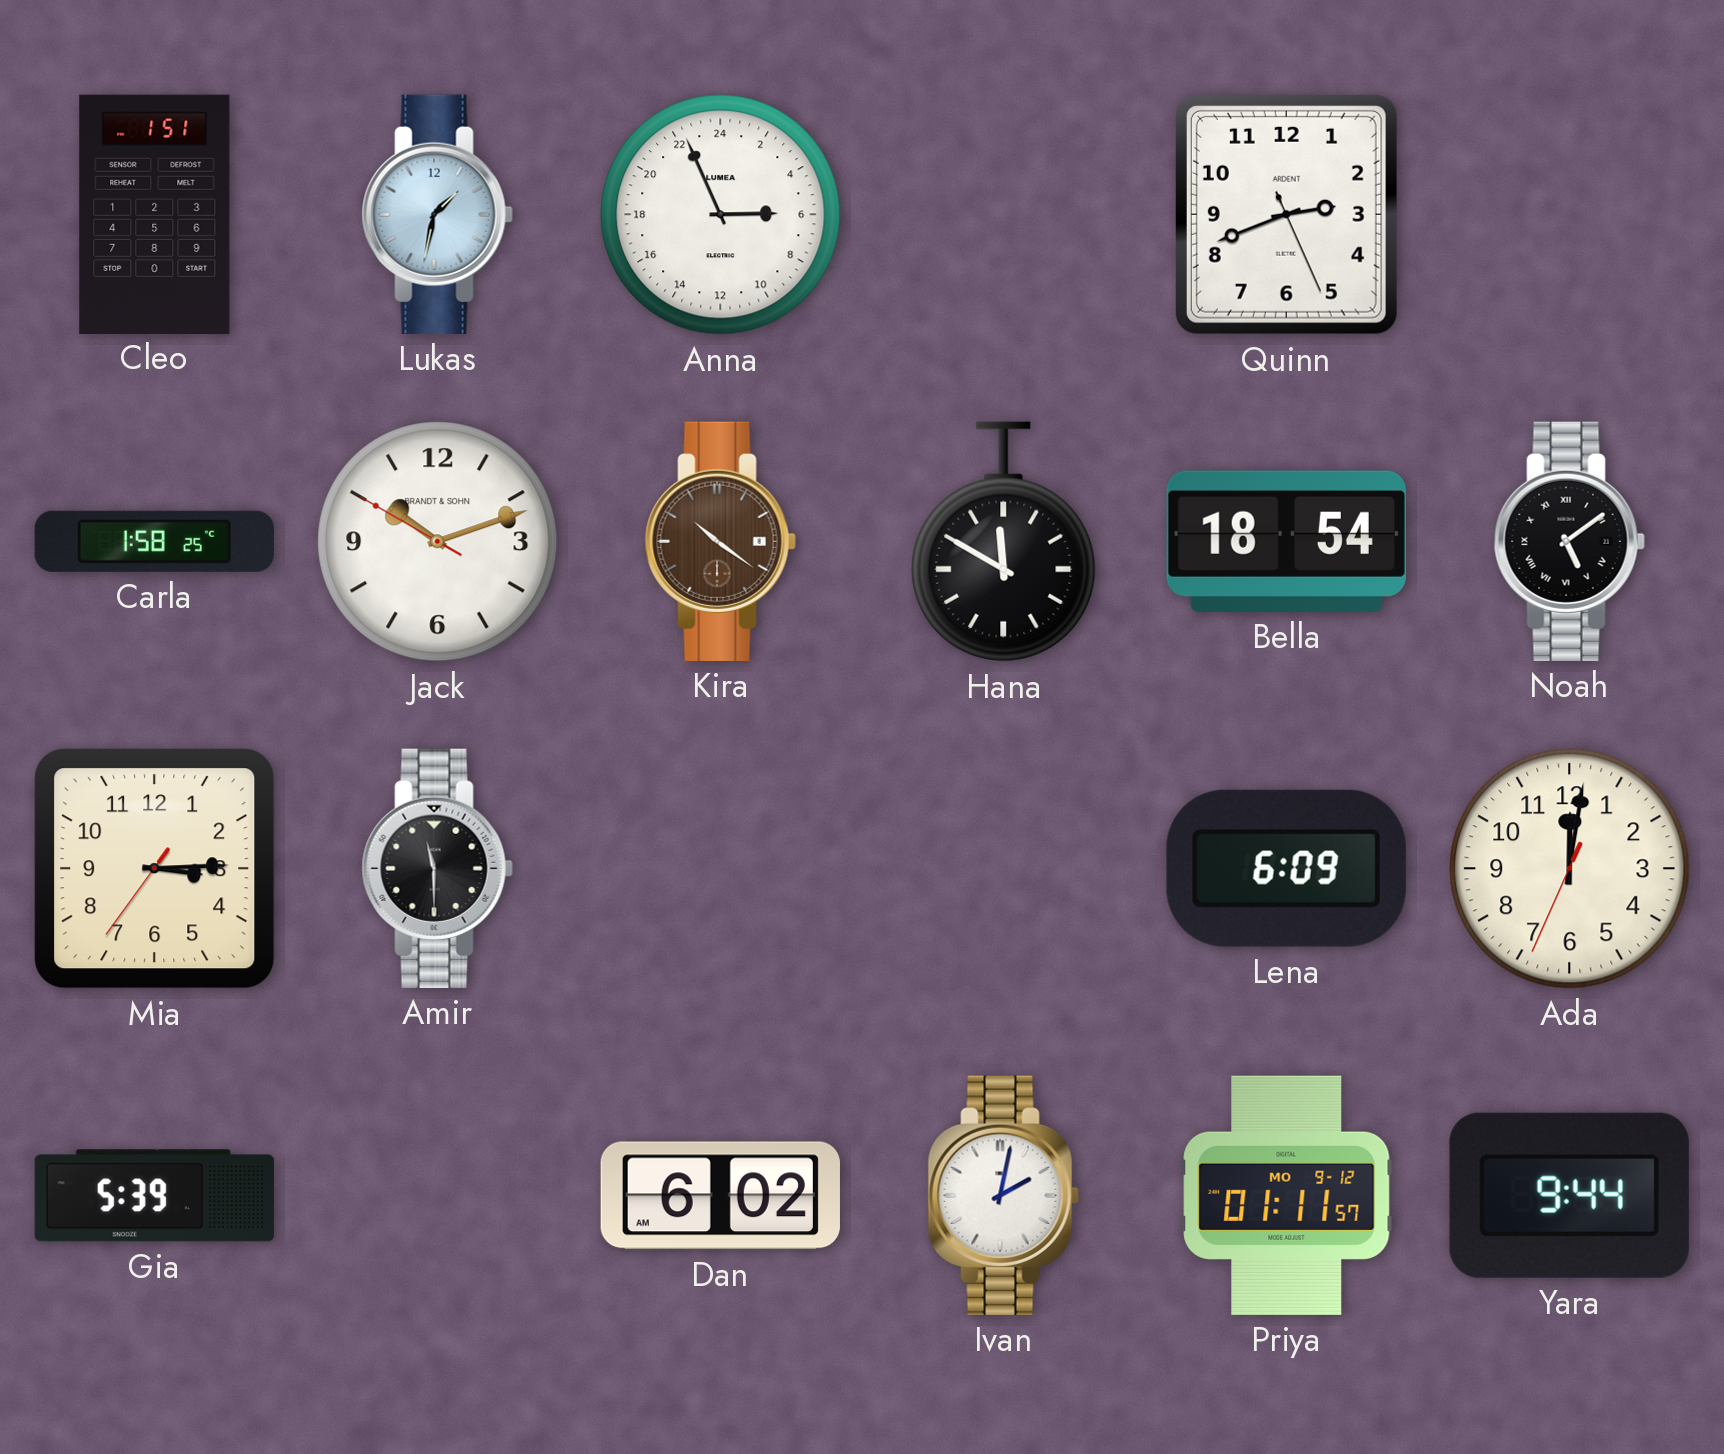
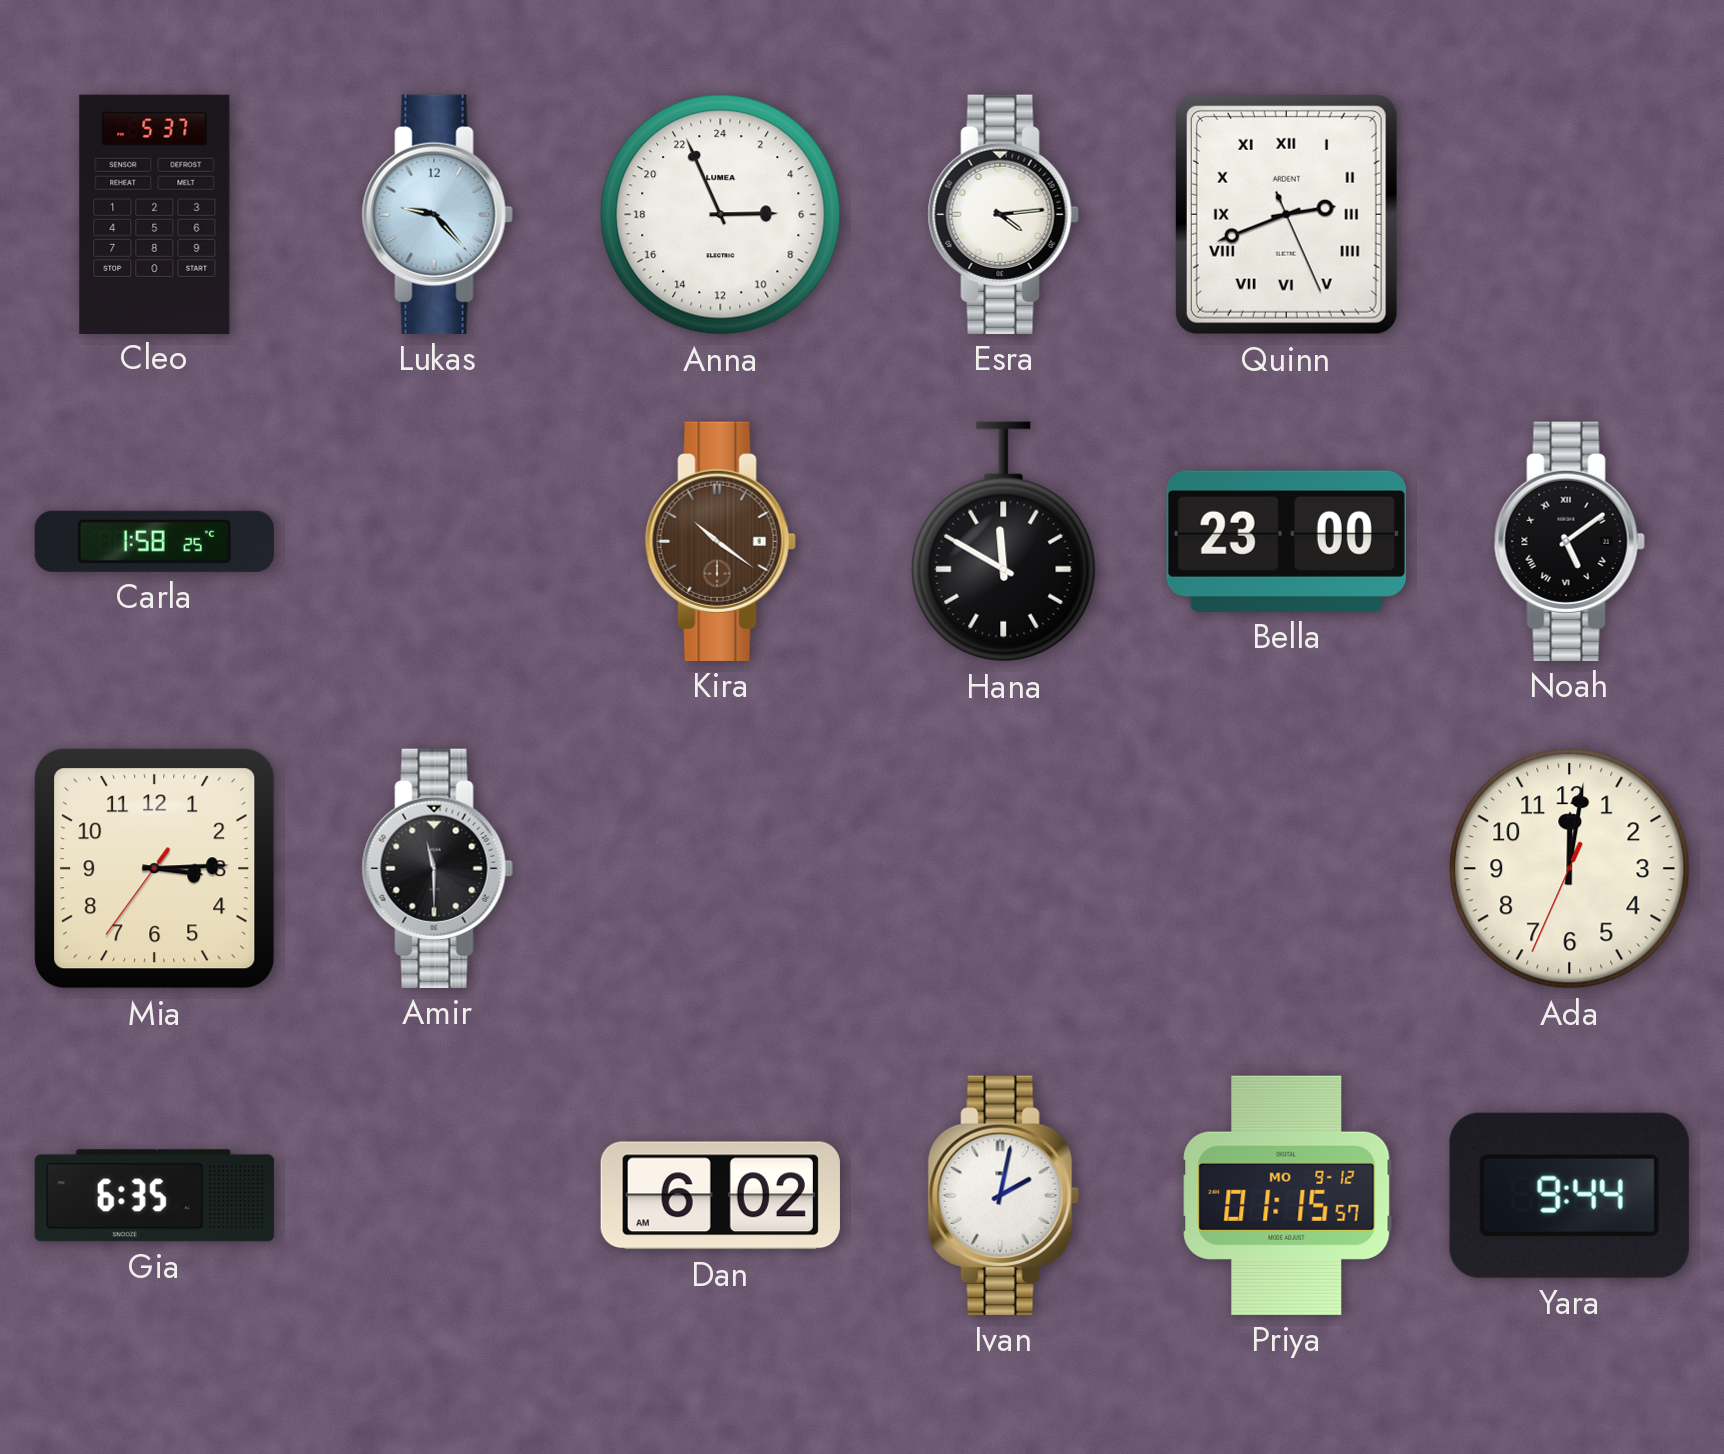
Cleo: 1:51 -> 5:37
Lukas: 1:32 -> 9:23
Esra: none -> 4:14
Quinn numerals: Arabic -> Roman
Jack: 10:11 -> none
Bella: 18:54 -> 23:00
Lena: 6:09 -> none
Gia: 5:39 -> 6:35
Priya: 01:11 -> 01:15
